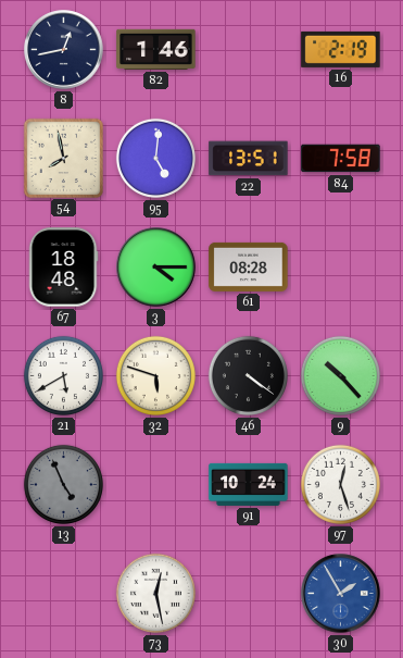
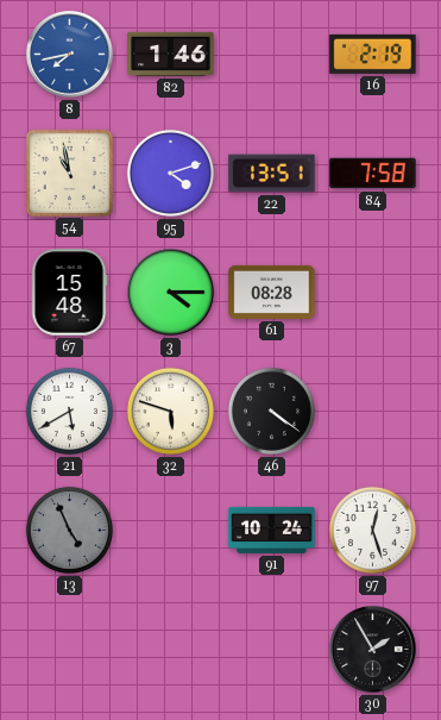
8: 12:43 -> 7:43
8 dial: navy -> blue
54: 7:58 -> 10:58
95: 5:01 -> 4:12
67: 18:48 -> 15:48
9: 10:23 -> none
73: 12:28 -> none
30 dial: blue -> black
